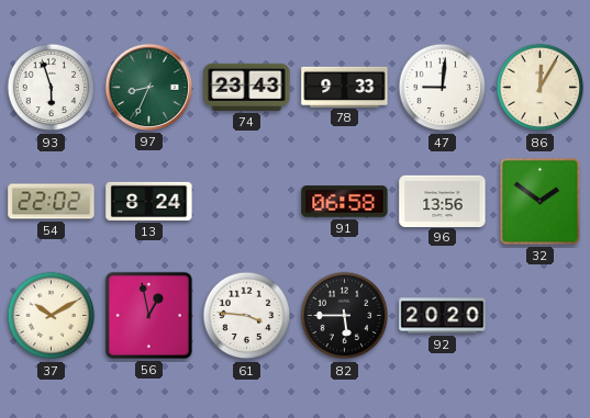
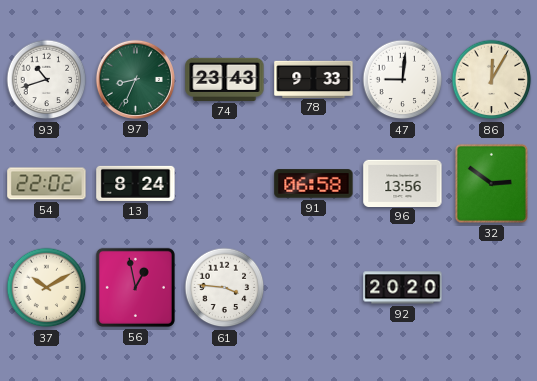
93: 5:57 -> 10:42
32: 1:51 -> 2:51
82: 5:45 -> none
